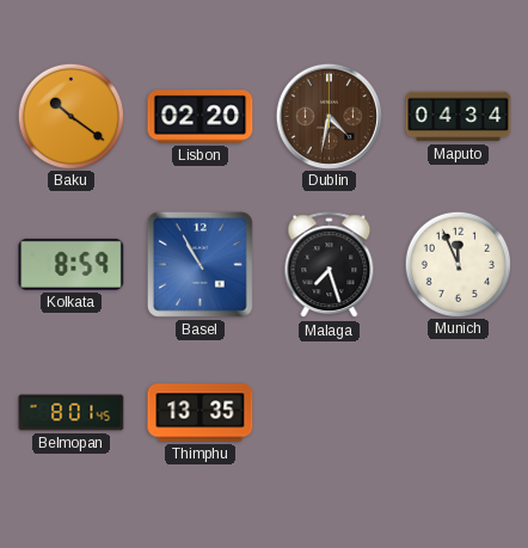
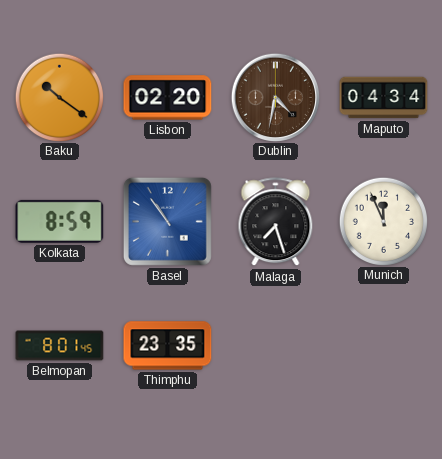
Basel: 10:55 -> 10:54
Thimphu: 13:35 -> 23:35
